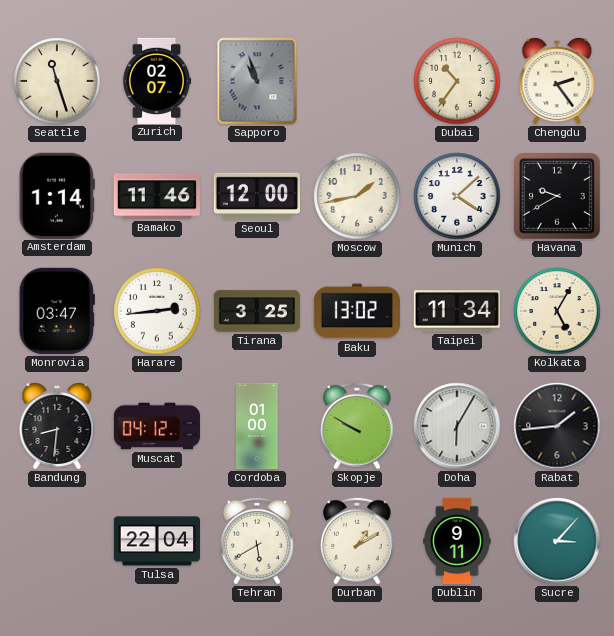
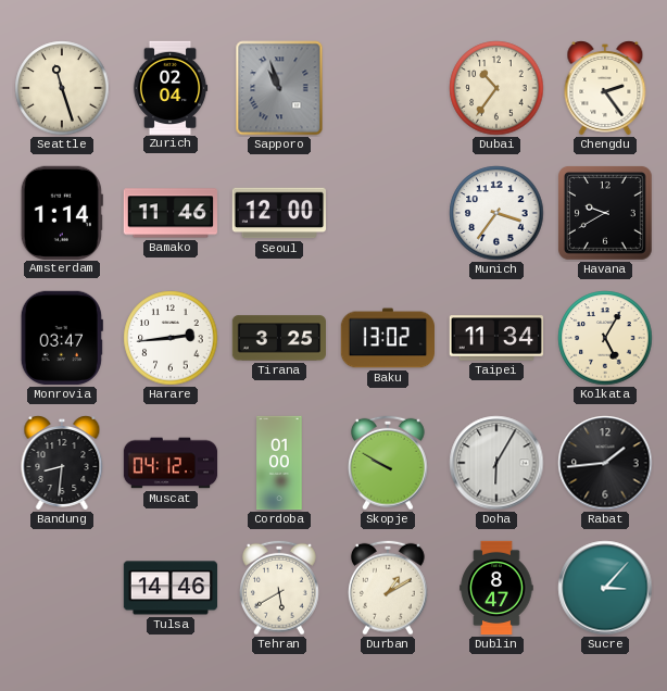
Zurich: 02:07 -> 02:04
Moscow: 1:43 -> none
Munich: 4:08 -> 3:36
Tulsa: 22:04 -> 14:46
Dublin: 9:11 -> 8:47
